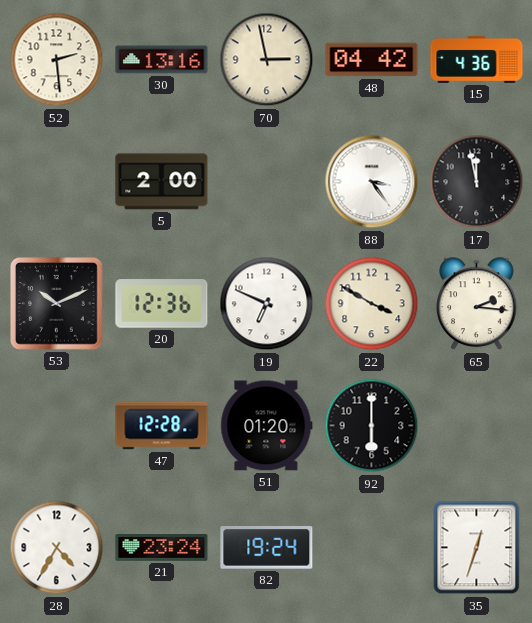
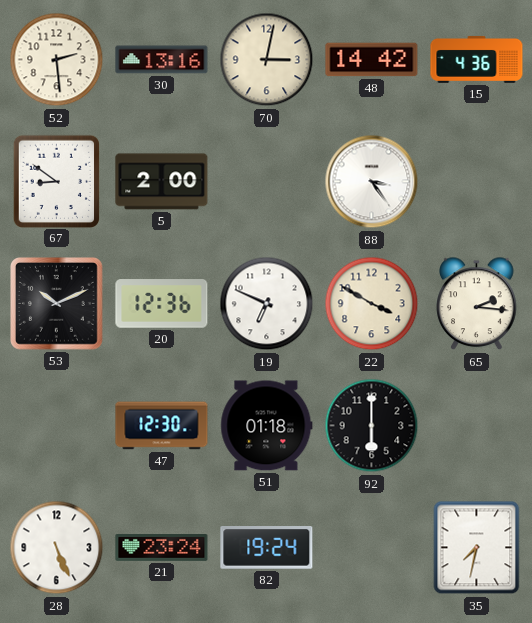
70: 2:58 -> 3:02
48: 04:42 -> 14:42
67: none -> 8:51
17: 11:58 -> none
47: 12:28 -> 12:30
51: 01:20 -> 01:18
28: 4:35 -> 5:26
35: 12:33 -> 7:32
